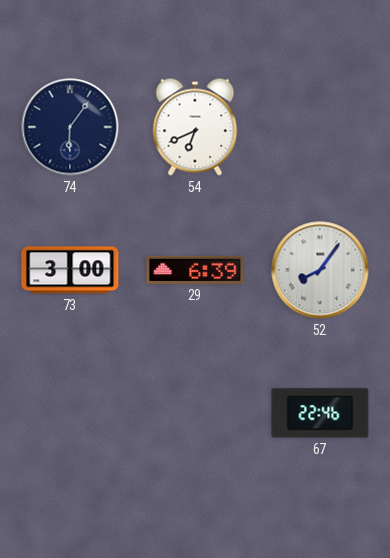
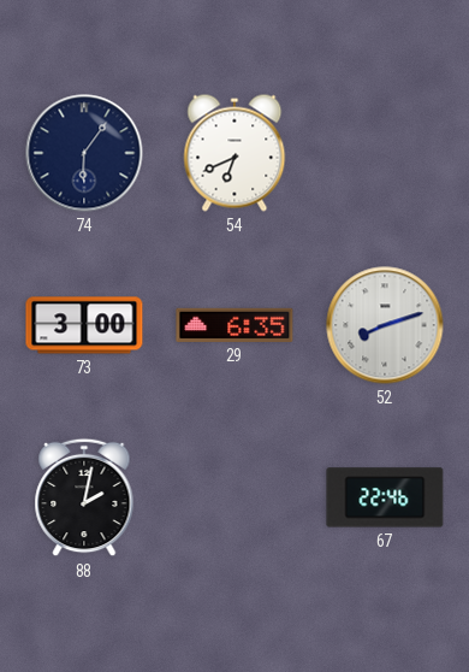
29: 6:39 -> 6:35
52: 8:06 -> 8:12
88: none -> 2:02
